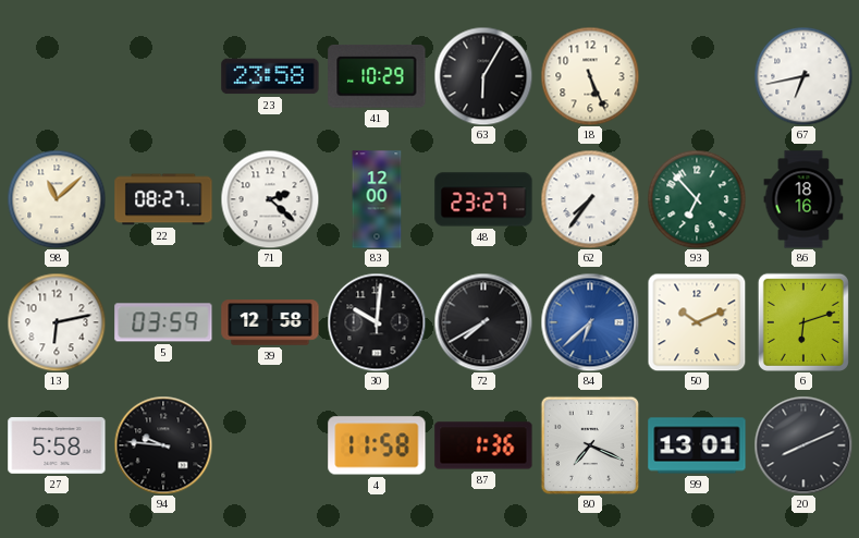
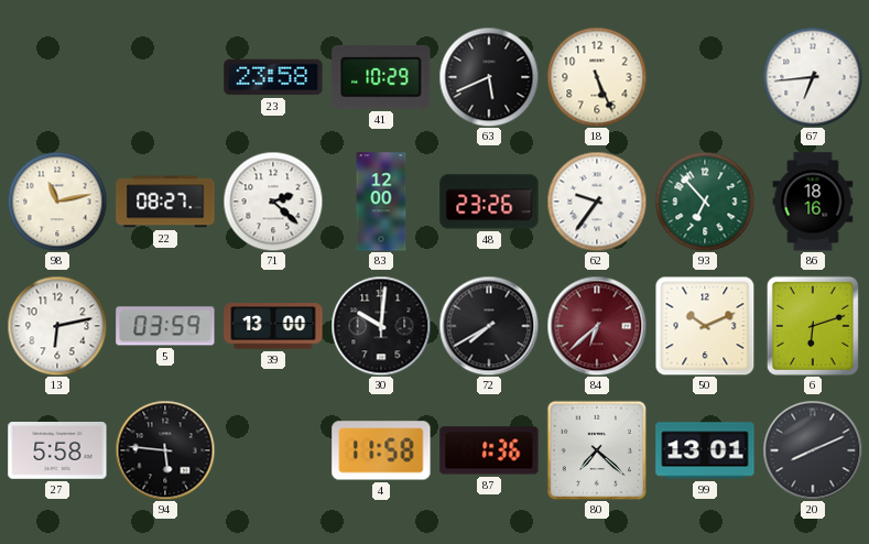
63: 6:05 -> 5:41
67: 6:43 -> 6:44
98: 11:08 -> 11:13
48: 23:27 -> 23:26
62: 7:36 -> 9:36
39: 12:58 -> 13:00
84 dial: blue -> burgundy
94: 9:46 -> 5:46
80: 7:19 -> 7:22
